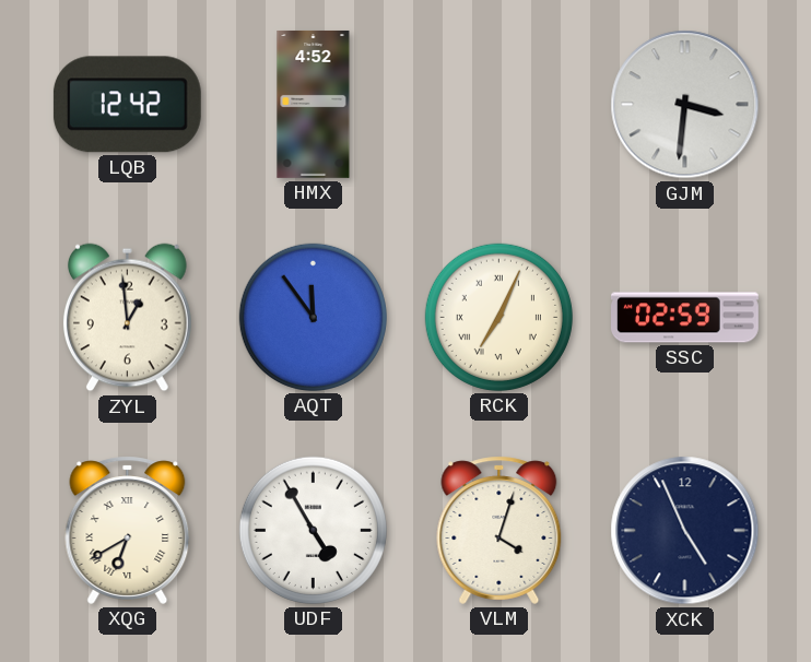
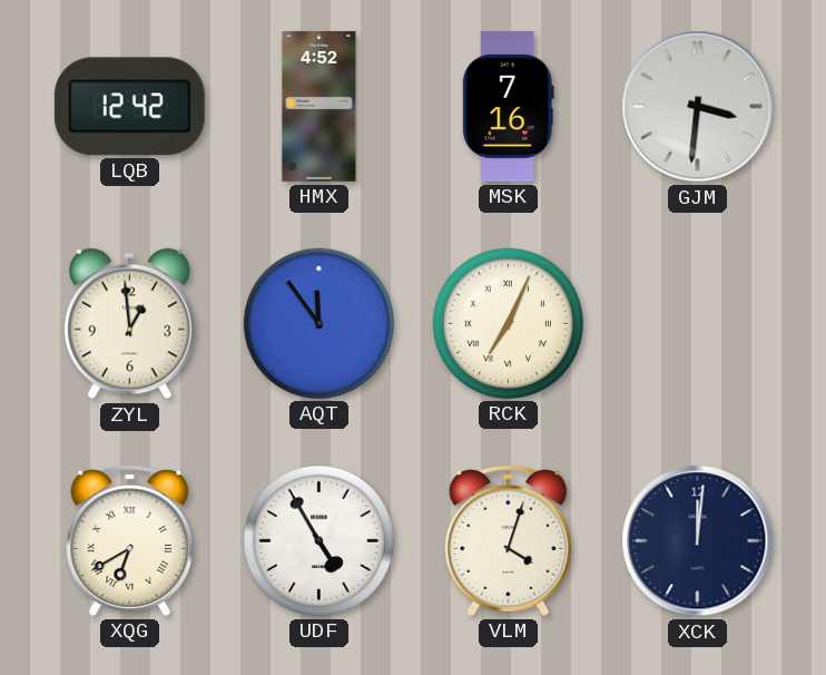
MSK: none -> 7:16
SSC: 02:59 -> none
XCK: 4:56 -> 12:01
